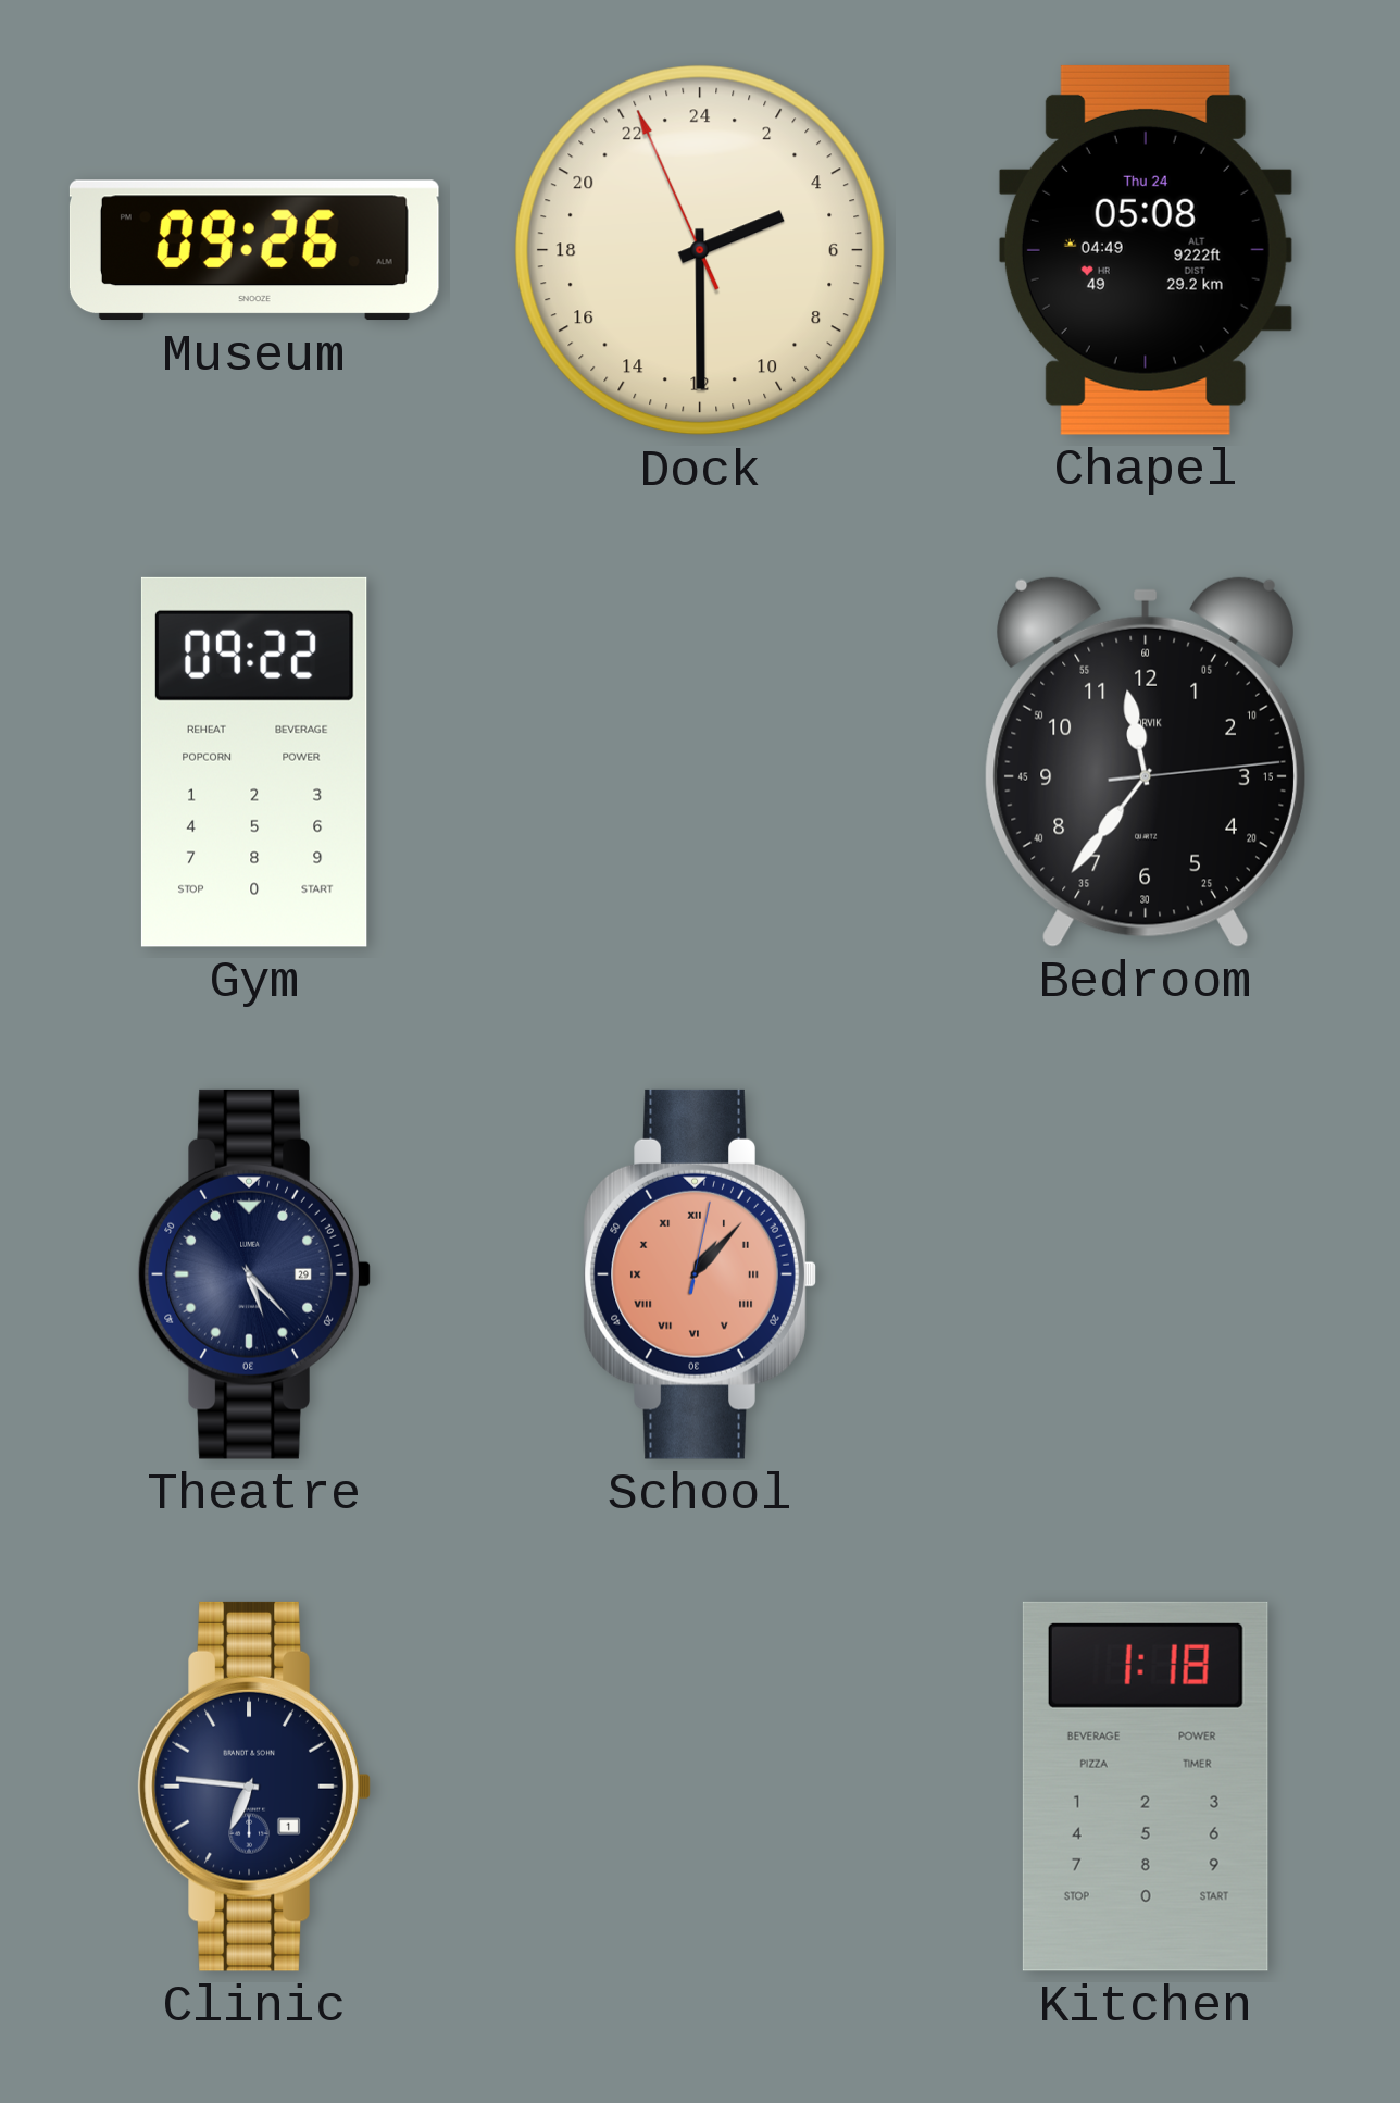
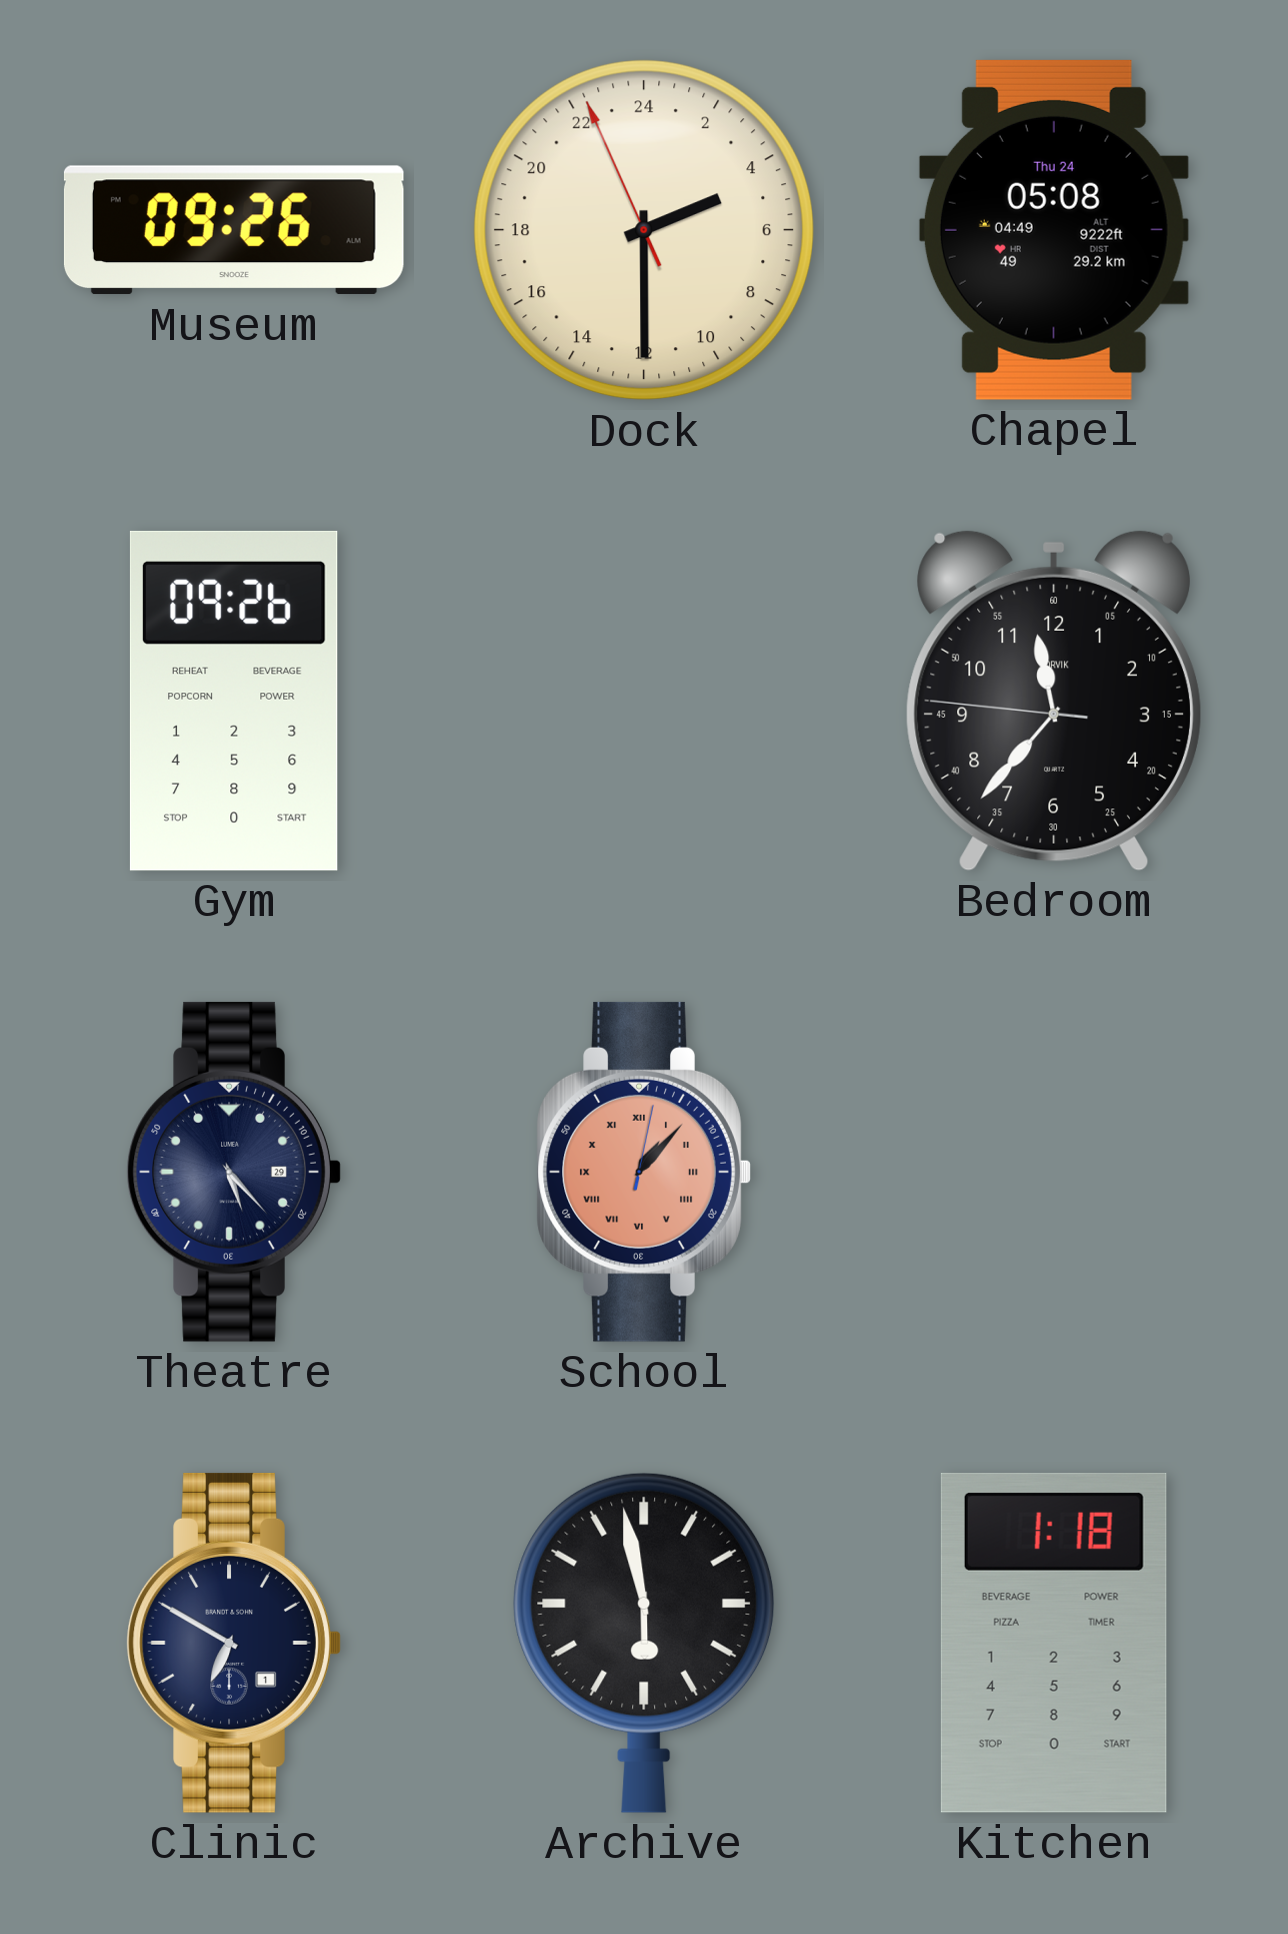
Gym: 09:22 -> 09:26
Bedroom: 11:36:14 -> 11:36:46
Clinic: 6:46 -> 6:50
Archive: none -> 5:58
